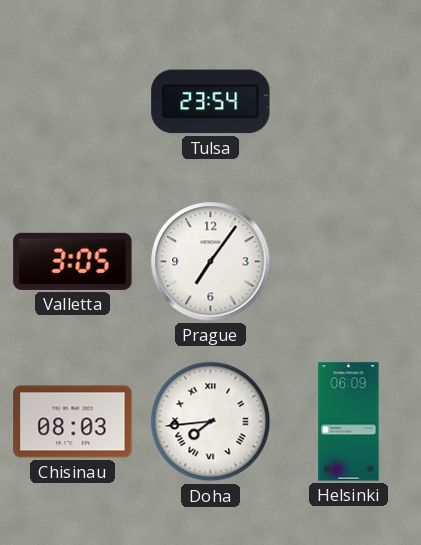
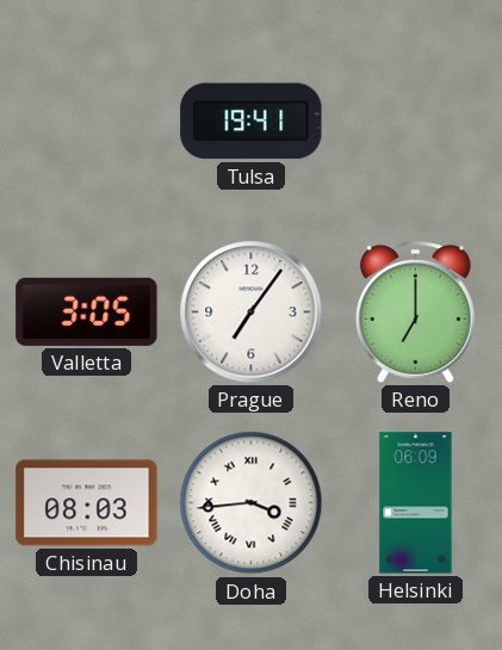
Tulsa: 23:54 -> 19:41
Reno: none -> 7:00
Doha: 7:44 -> 3:44
